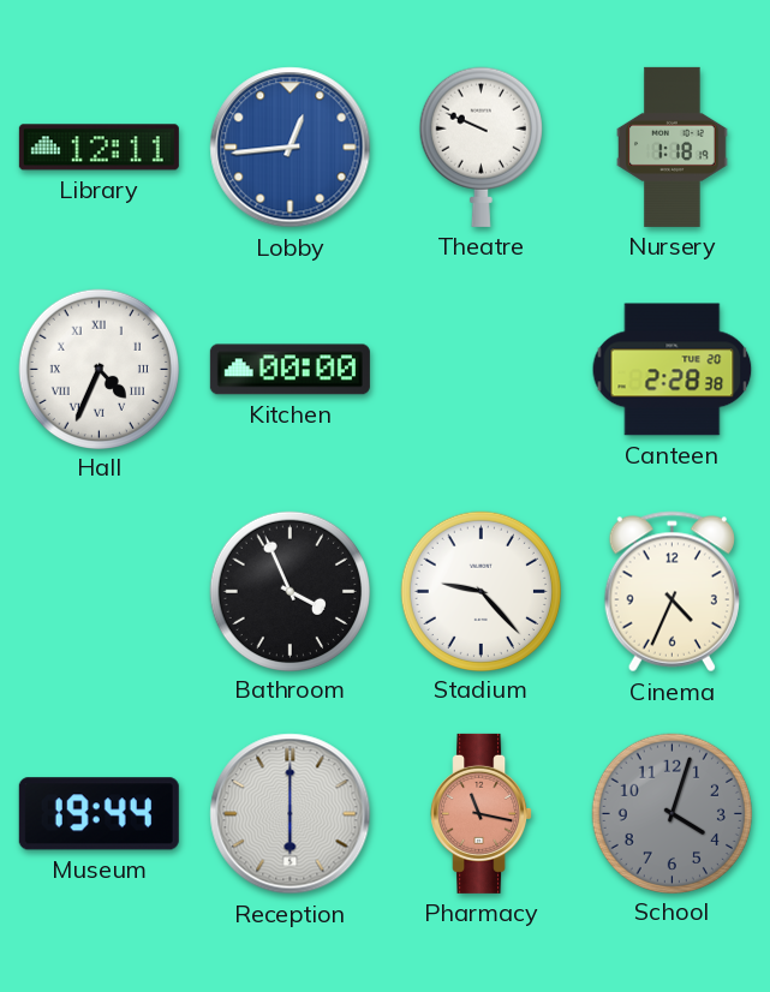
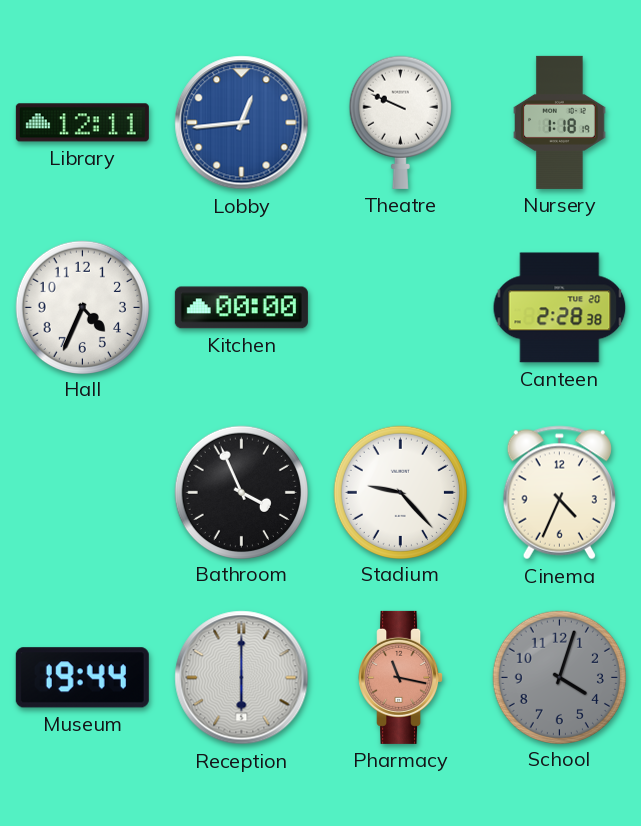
Hall numerals: Roman -> Arabic
